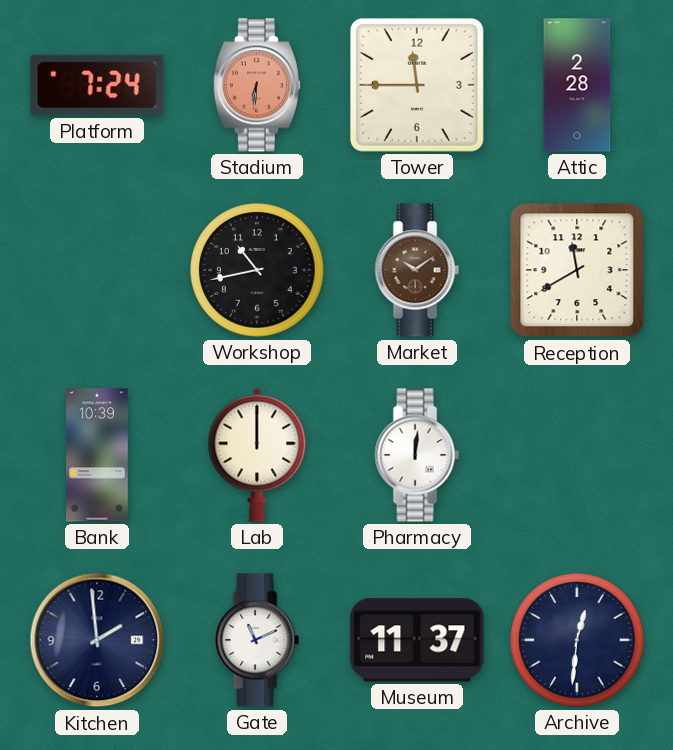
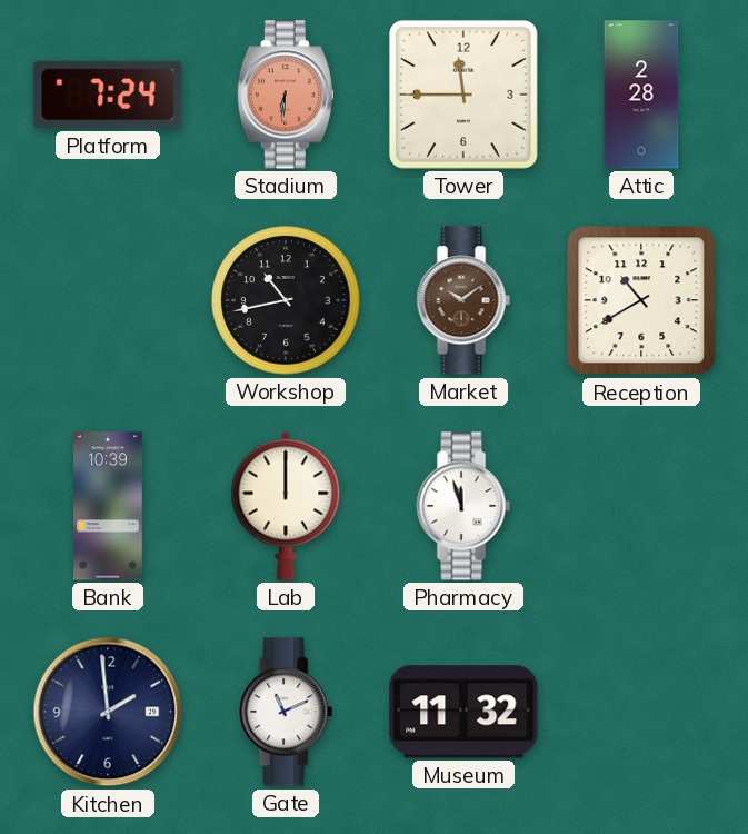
Reception: 11:40 -> 10:40
Pharmacy: 12:01 -> 11:57
Museum: 11:37 -> 11:32
Archive: 12:31 -> none
